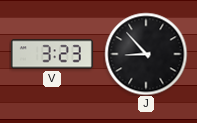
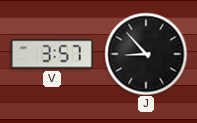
V: 3:23 -> 3:57
